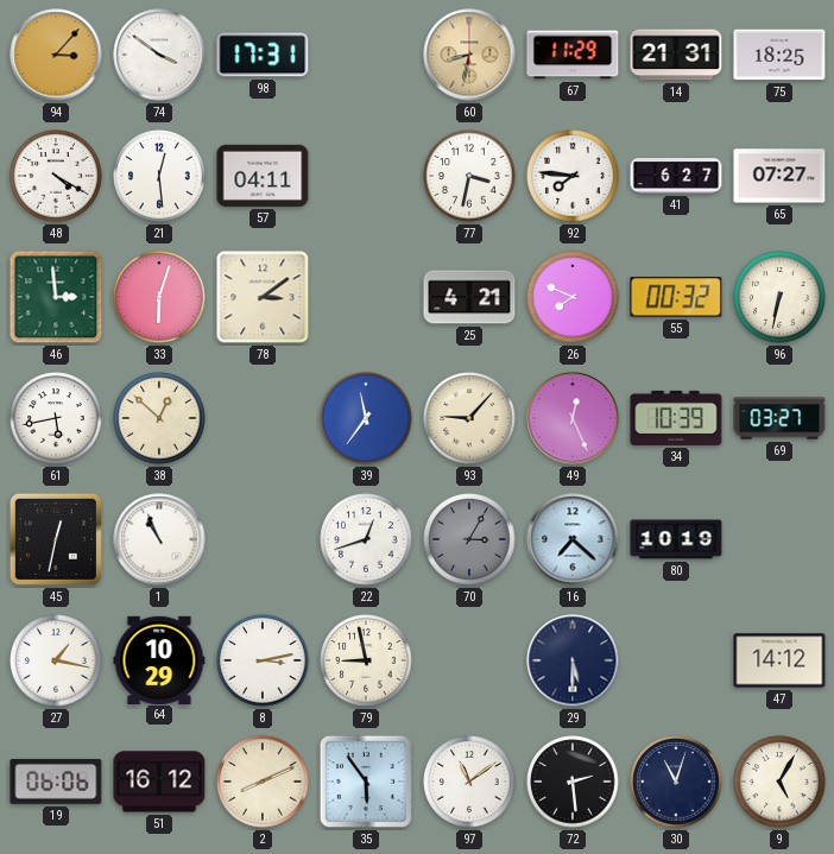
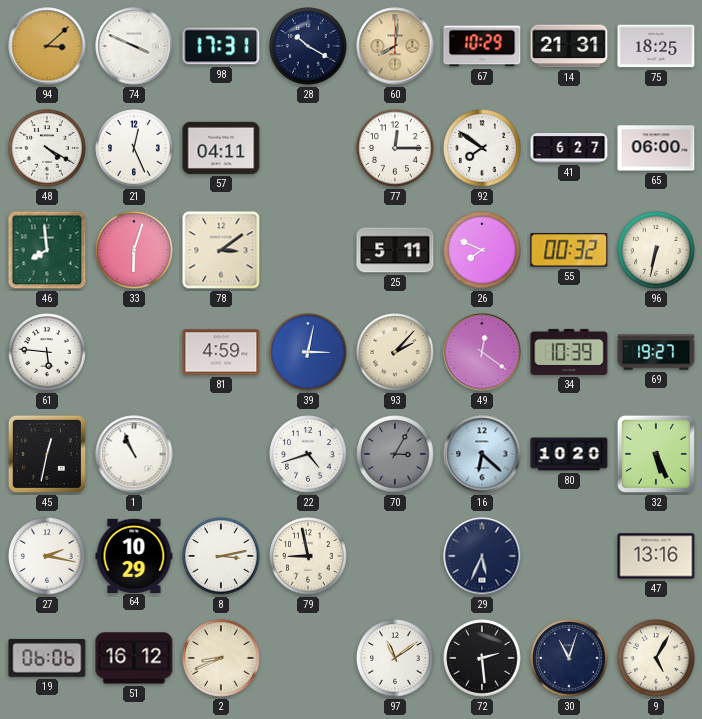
94: 3:07 -> 3:08
74: 3:51 -> 3:49
28: none -> 10:20
60: 8:32 -> 8:01
67: 11:29 -> 10:29
21: 12:29 -> 12:26
77: 3:32 -> 12:15
92: 7:46 -> 7:51
65: 07:27 -> 06:00
46: 2:59 -> 7:59
25: 4:21 -> 5:11
61: 5:43 -> 5:46
38: 12:52 -> none
81: none -> 4:59
39: 11:36 -> 3:02
93: 9:07 -> 2:07
49: 12:26 -> 12:21
69: 03:27 -> 19:27
22: 12:42 -> 4:42
16: 7:22 -> 6:22
80: 10:19 -> 10:20
32: none -> 5:26
27: 1:17 -> 2:17
29: 5:30 -> 5:34
47: 14:12 -> 13:16
2: 8:11 -> 8:41
35: 5:54 -> none
